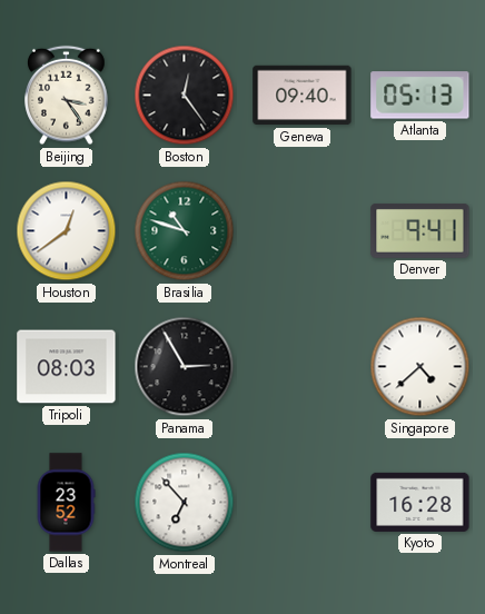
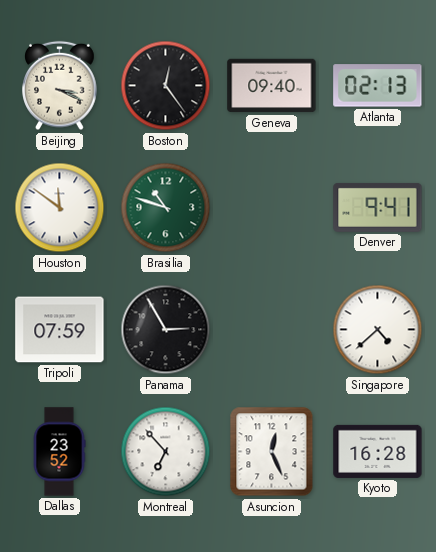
Beijing: 3:24 -> 3:19
Atlanta: 05:13 -> 02:13
Houston: 12:39 -> 11:51
Tripoli: 08:03 -> 07:59
Asuncion: none -> 12:26
